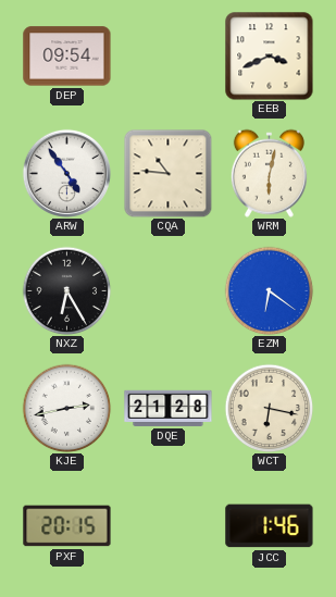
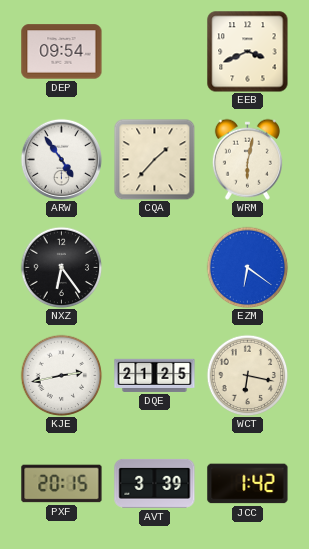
CQA: 10:46 -> 1:37
NXZ: 6:25 -> 6:24
DQE: 21:28 -> 21:25
AVT: none -> 3:39
JCC: 1:46 -> 1:42
